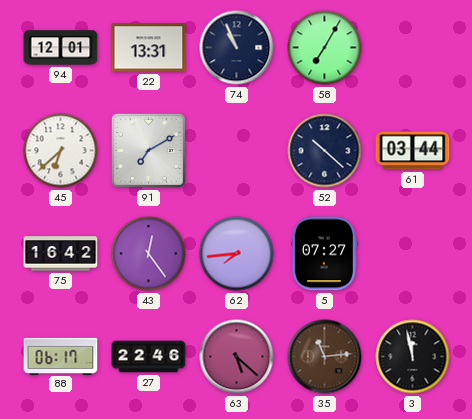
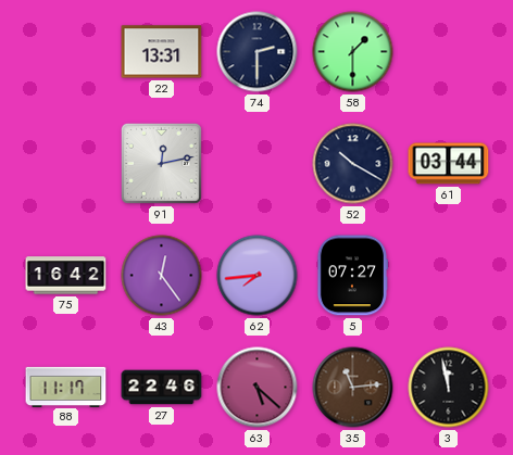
94: 12:01 -> none
74: 10:56 -> 2:30
58: 7:05 -> 1:30
45: 6:38 -> none
91: 7:10 -> 12:13
52: 10:22 -> 10:20
88: 06:17 -> 11:17
